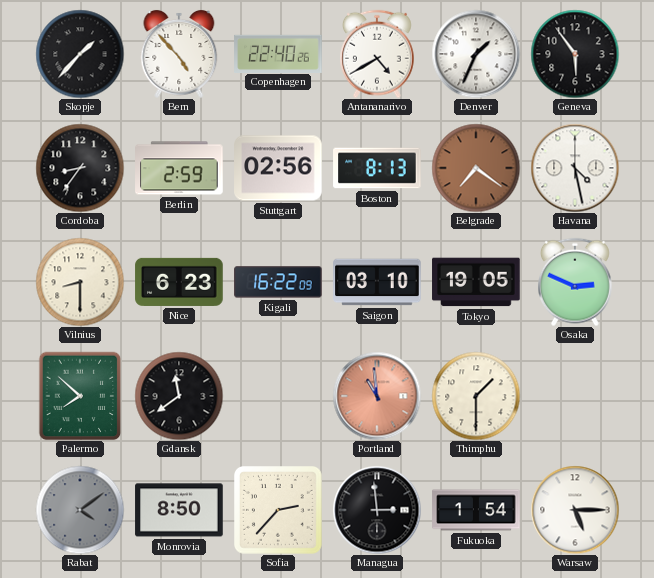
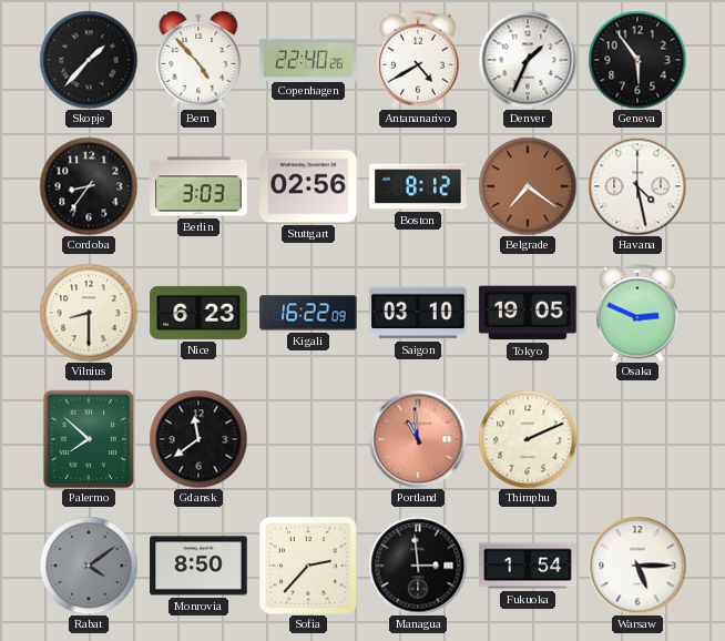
Berlin: 2:59 -> 3:03
Boston: 8:13 -> 8:12
Thimphu: 1:30 -> 2:11
